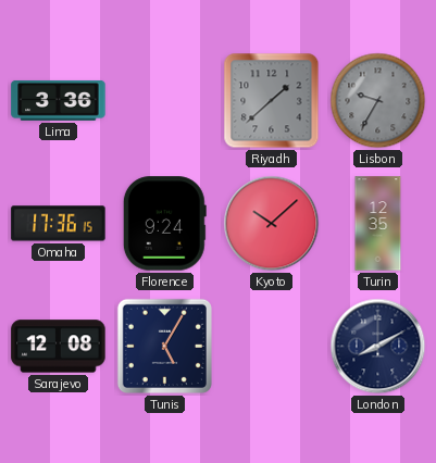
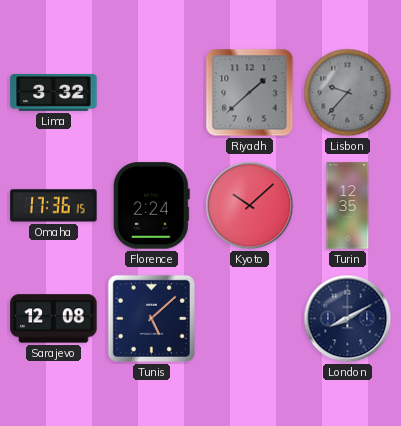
Lima: 3:36 -> 3:32
Lisbon: 9:35 -> 9:37
Florence: 9:24 -> 2:24
Tunis: 5:05 -> 5:08
